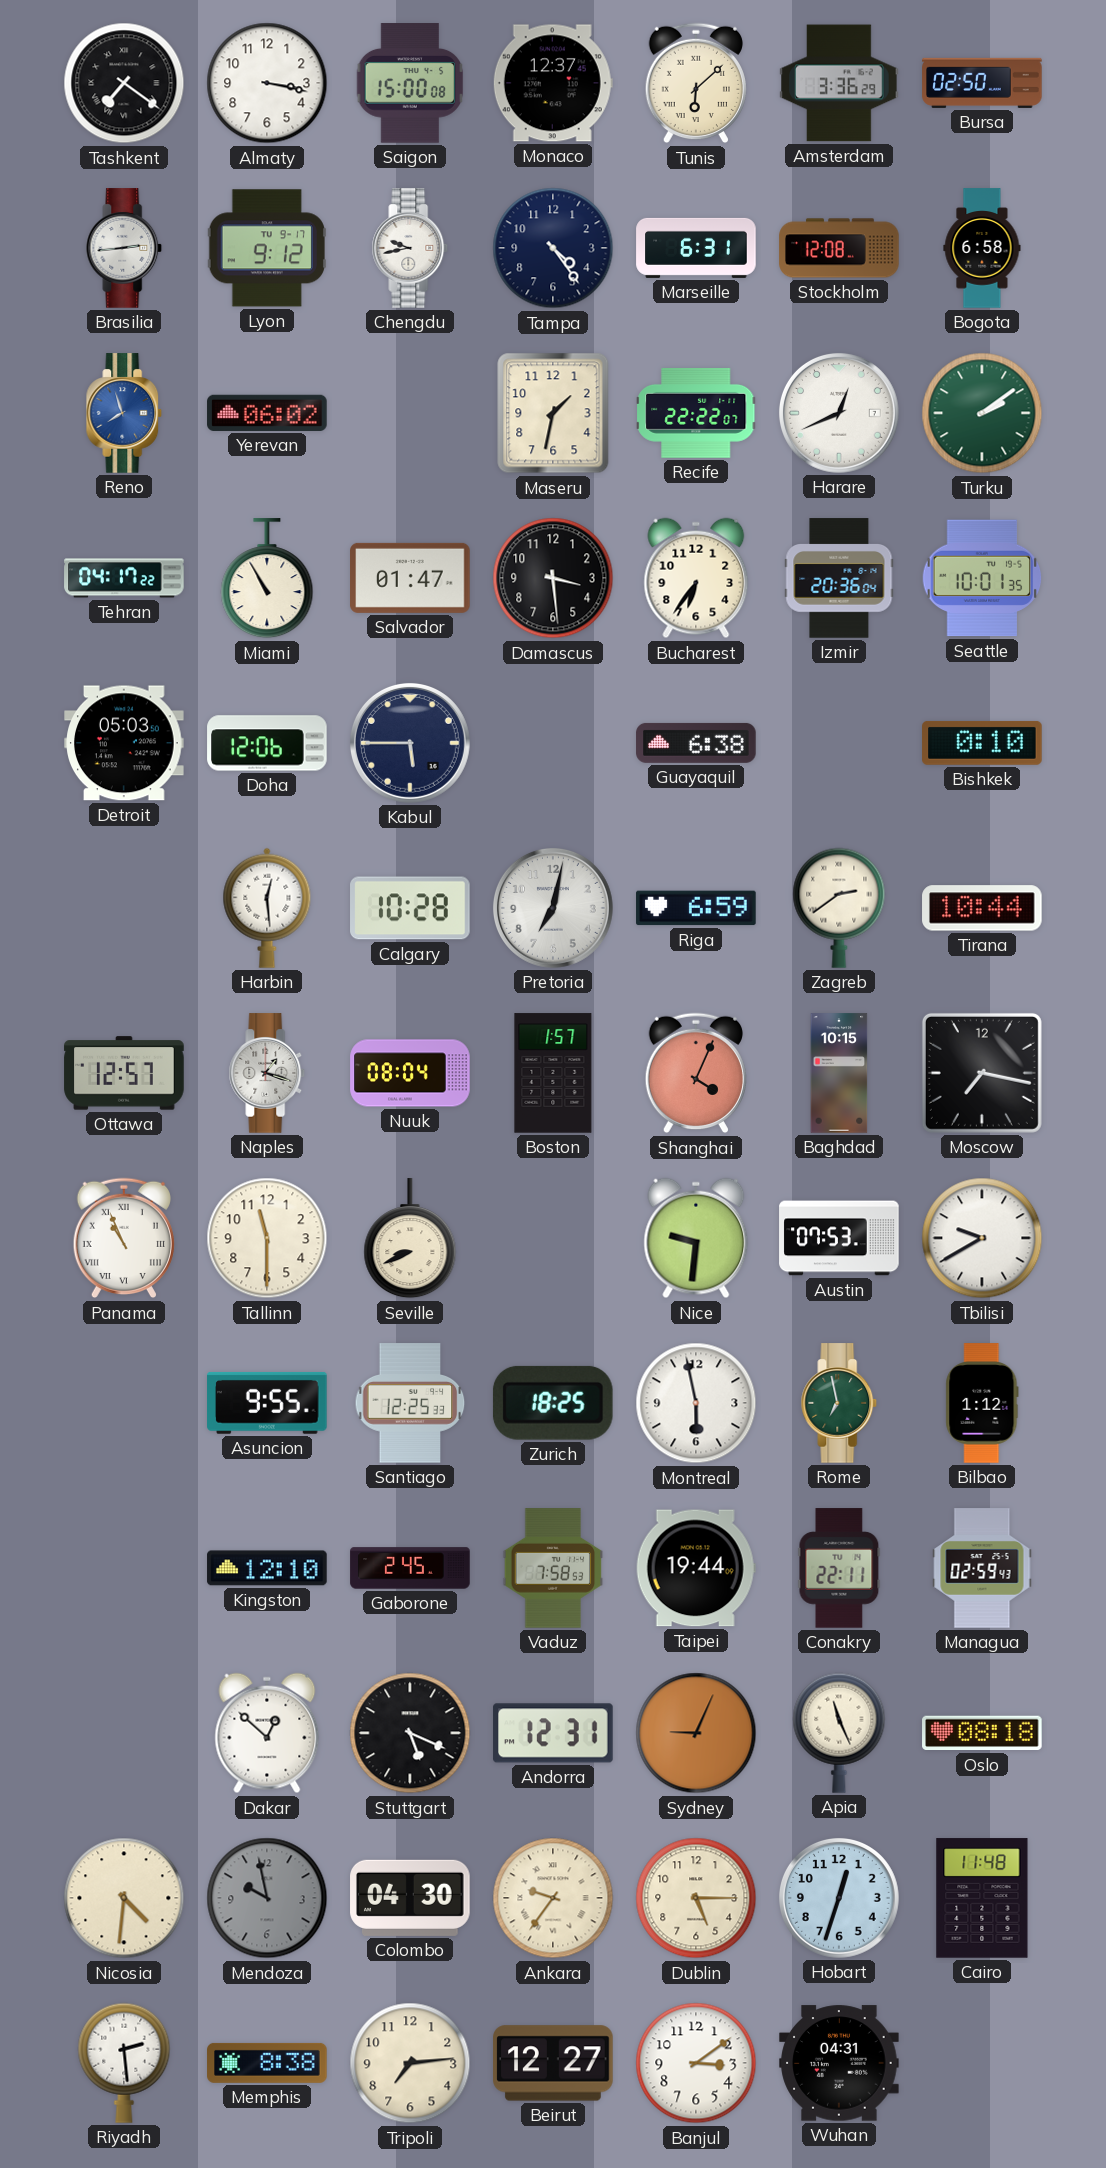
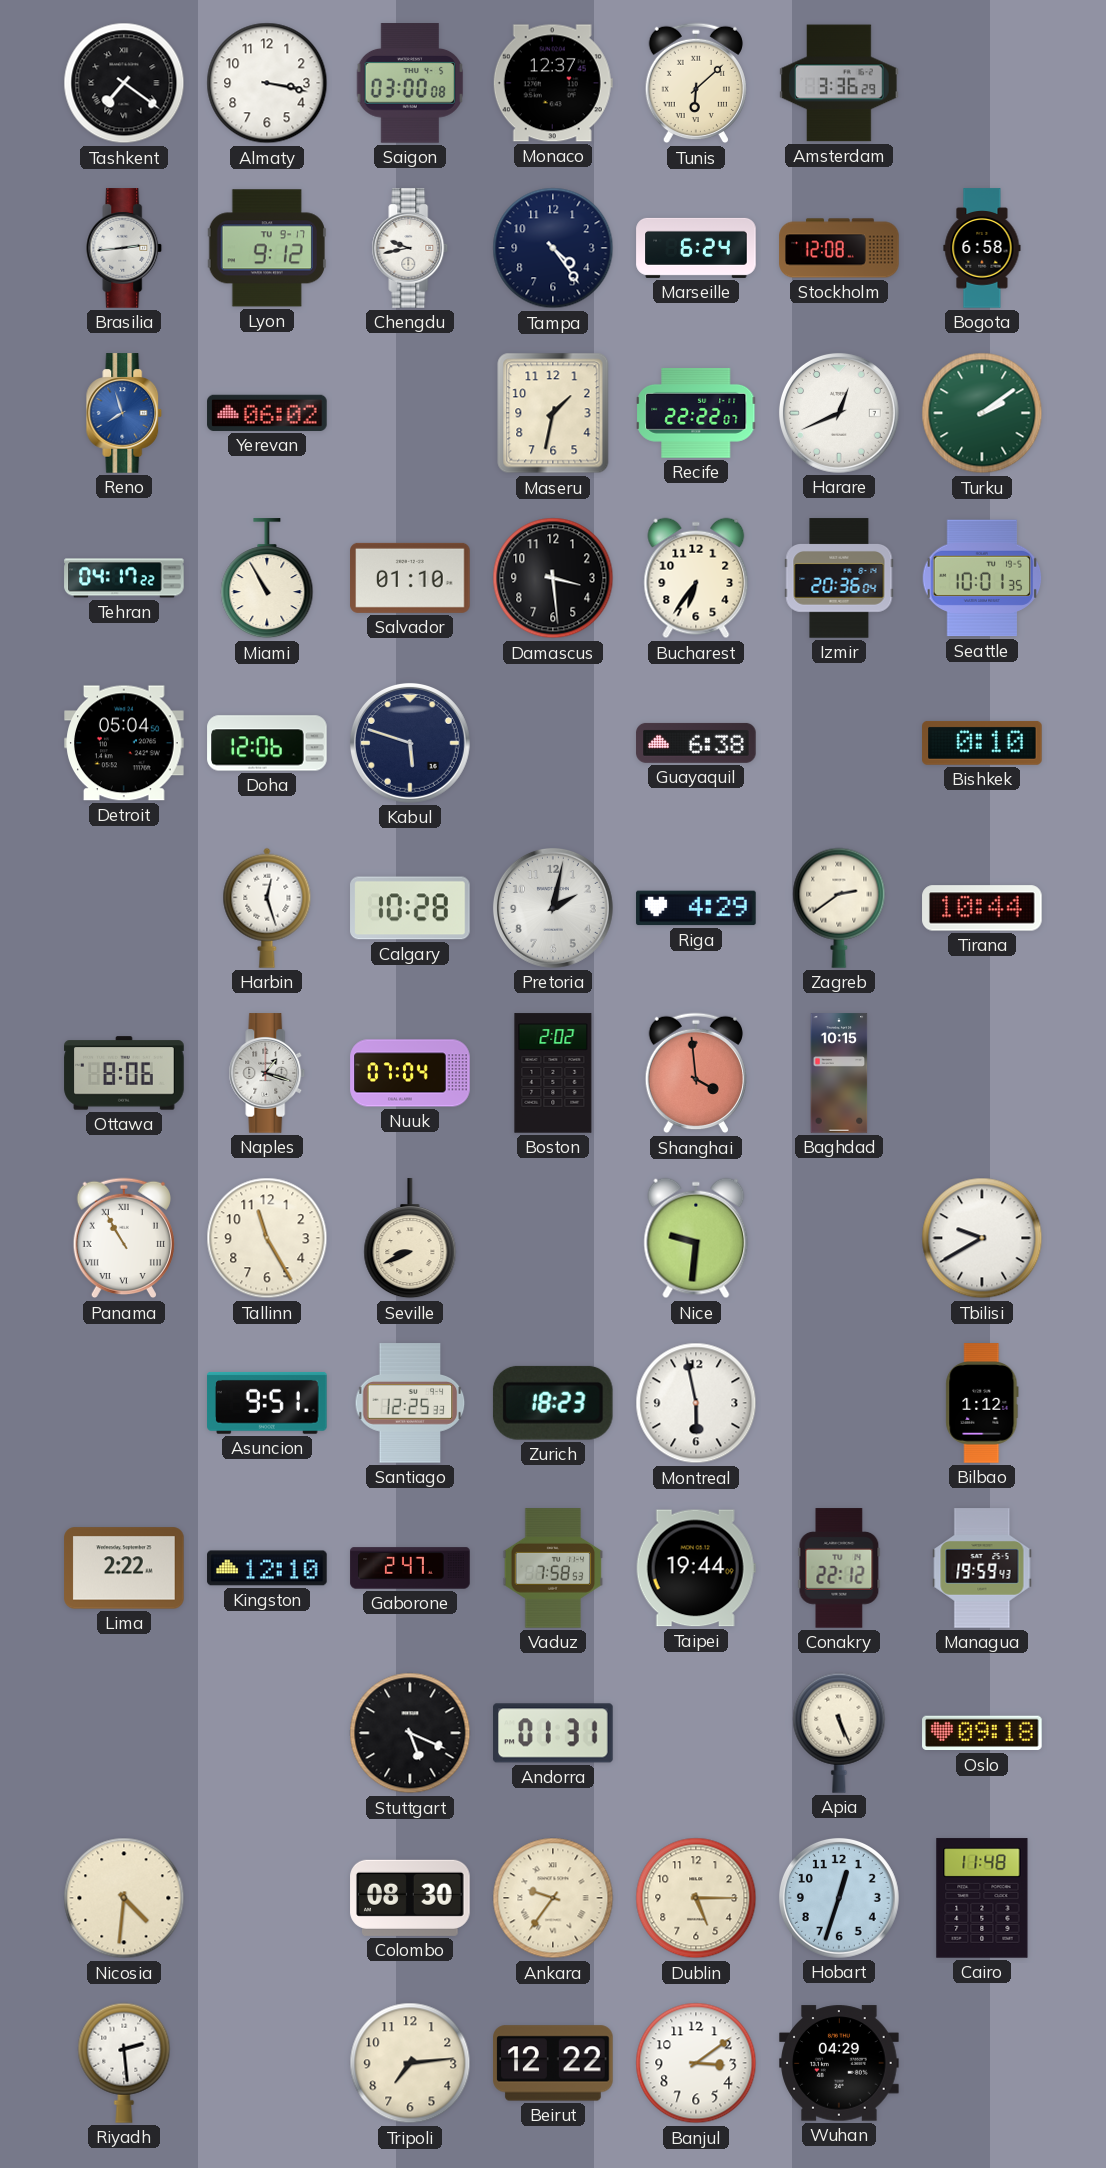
Saigon: 15:00 -> 03:00
Bursa: 02:50 -> none
Marseille: 6:31 -> 6:24
Salvador: 01:47 -> 01:10
Detroit: 05:03 -> 05:04
Kabul: 5:45 -> 5:48
Harbin: 12:29 -> 12:27
Pretoria: 7:02 -> 2:02
Riga: 6:59 -> 4:29
Ottawa: 12:57 -> 8:06
Nuuk: 08:04 -> 07:04
Boston: 1:57 -> 2:02
Shanghai: 4:04 -> 3:59
Moscow: 7:17 -> none
Panama: 10:56 -> 10:55
Tallinn: 11:30 -> 11:25
Austin: 07:53 -> none
Asuncion: 9:55 -> 9:51
Zurich: 18:25 -> 18:23
Rome: 6:58 -> none
Lima: none -> 2:22
Gaborone: 2:45 -> 2:47
Conakry: 22:11 -> 22:12
Managua: 02:59 -> 19:59
Dakar: 12:52 -> none
Andorra: 12:31 -> 01:31
Sydney: 9:04 -> none
Apia: 11:26 -> 5:26
Oslo: 08:18 -> 09:18
Mendoza: 9:58 -> none
Colombo: 04:30 -> 08:30
Memphis: 8:38 -> none
Beirut: 12:27 -> 12:22
Wuhan: 04:31 -> 04:29
